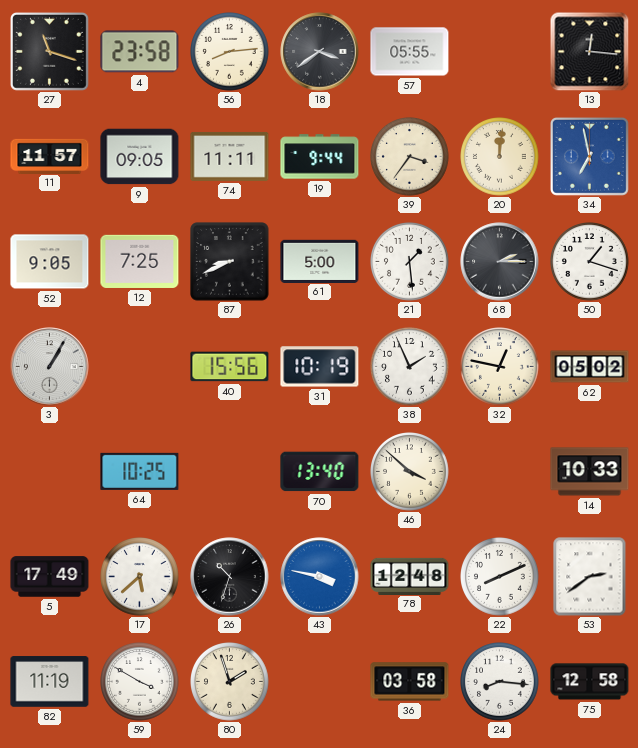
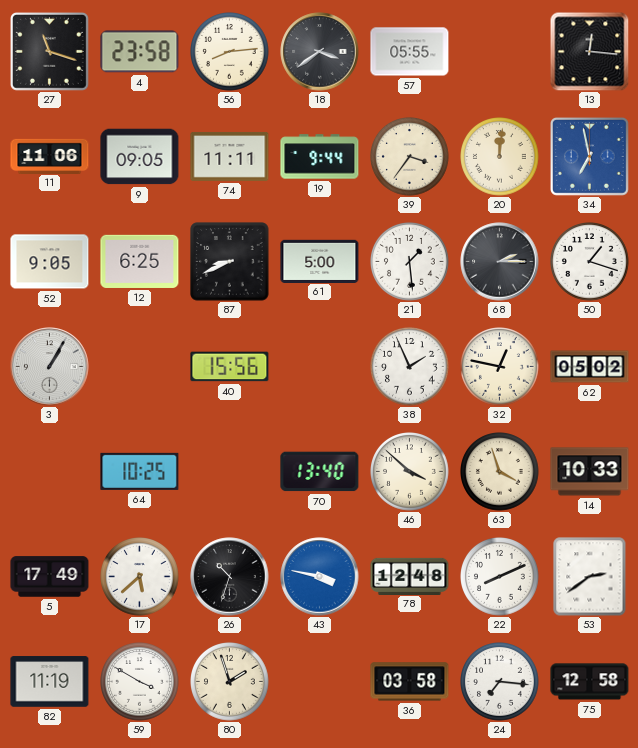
11: 11:57 -> 11:06
12: 7:25 -> 6:25
31: 10:19 -> none
63: none -> 3:57
24: 8:16 -> 7:16
